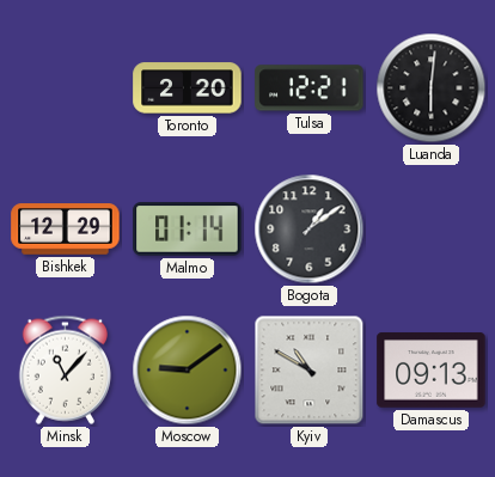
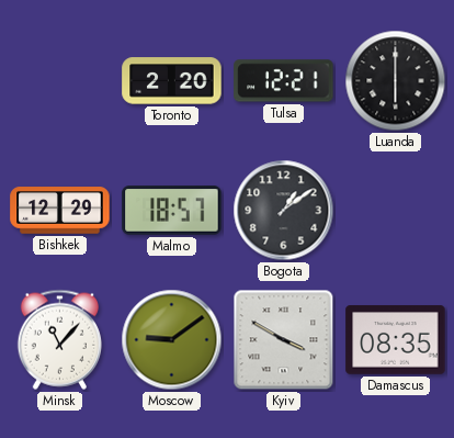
Luanda: 6:01 -> 6:00
Malmo: 01:14 -> 18:57
Kyiv: 10:50 -> 3:50
Damascus: 09:13 -> 08:35
